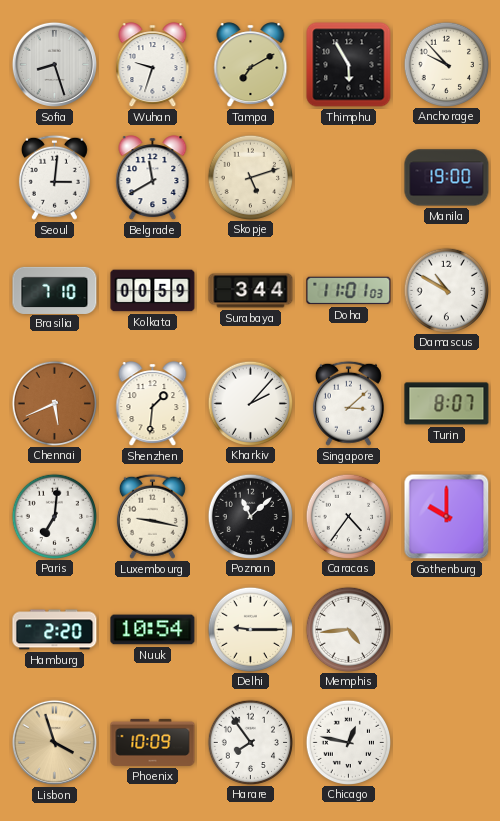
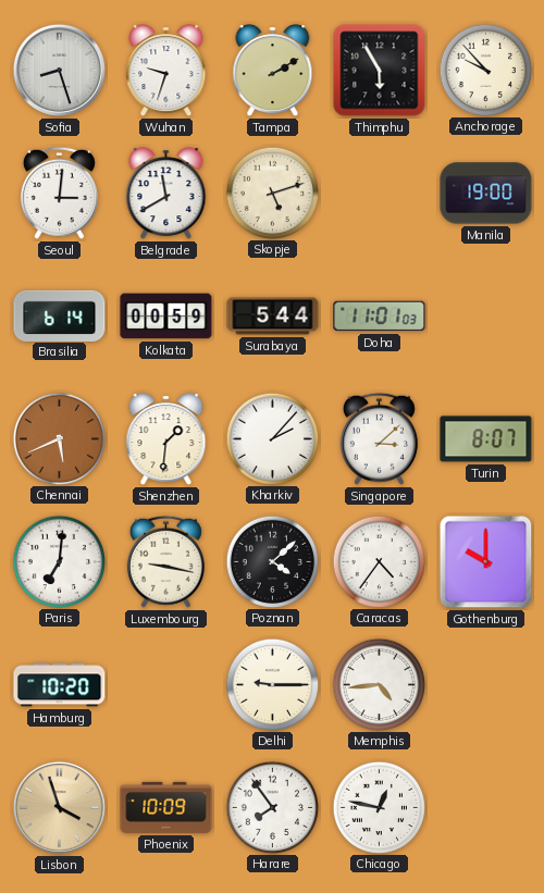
Tampa: 7:10 -> 2:10
Brasilia: 7:10 -> 6:14
Surabaya: 3:44 -> 5:44
Damascus: 10:50 -> none
Poznan: 11:08 -> 4:08
Hamburg: 2:20 -> 10:20
Nuuk: 10:54 -> none
